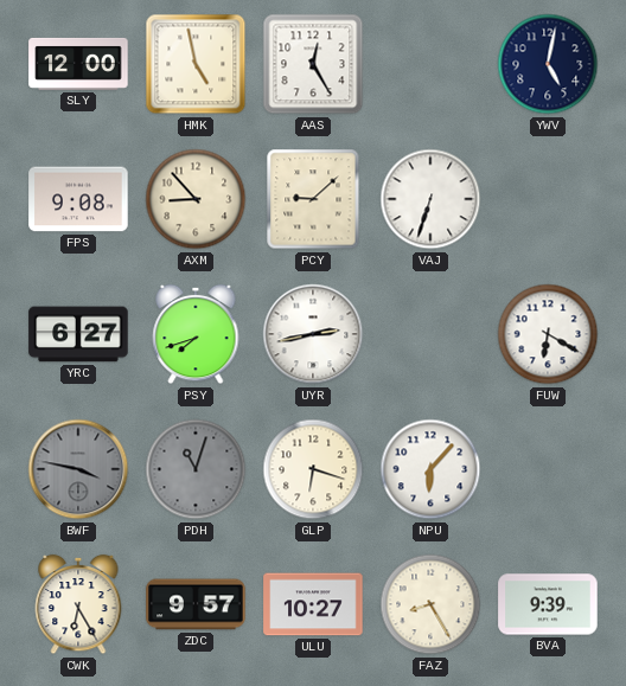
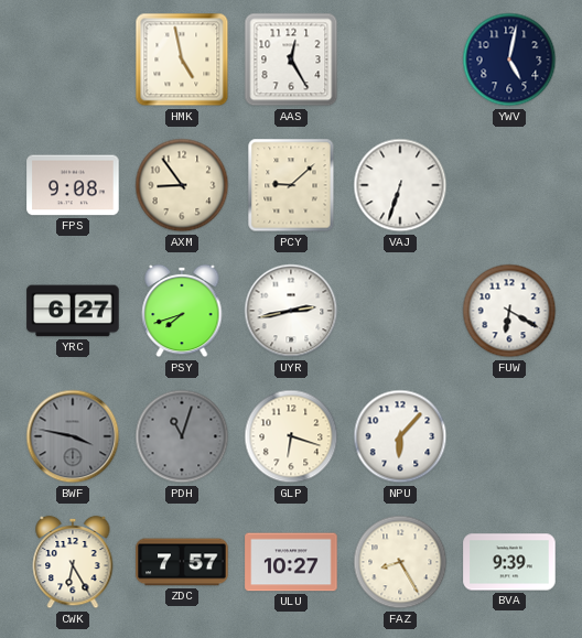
SLY: 12:00 -> none
AXM: 8:53 -> 8:54
ZDC: 9:57 -> 7:57
